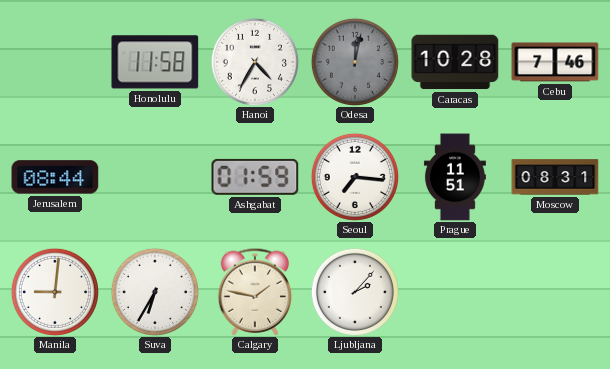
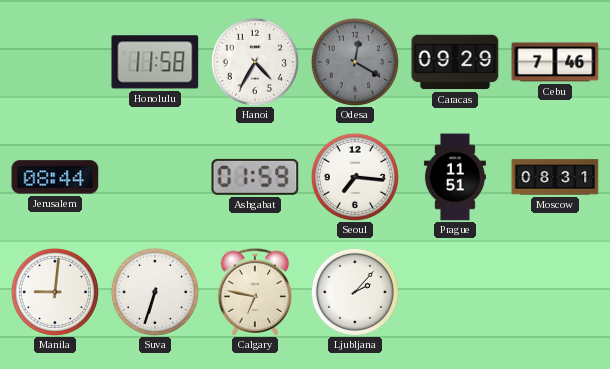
Odesa: 12:02 -> 12:20
Caracas: 10:28 -> 09:29
Suva: 6:35 -> 6:33
Calgary: 1:47 -> 6:47
